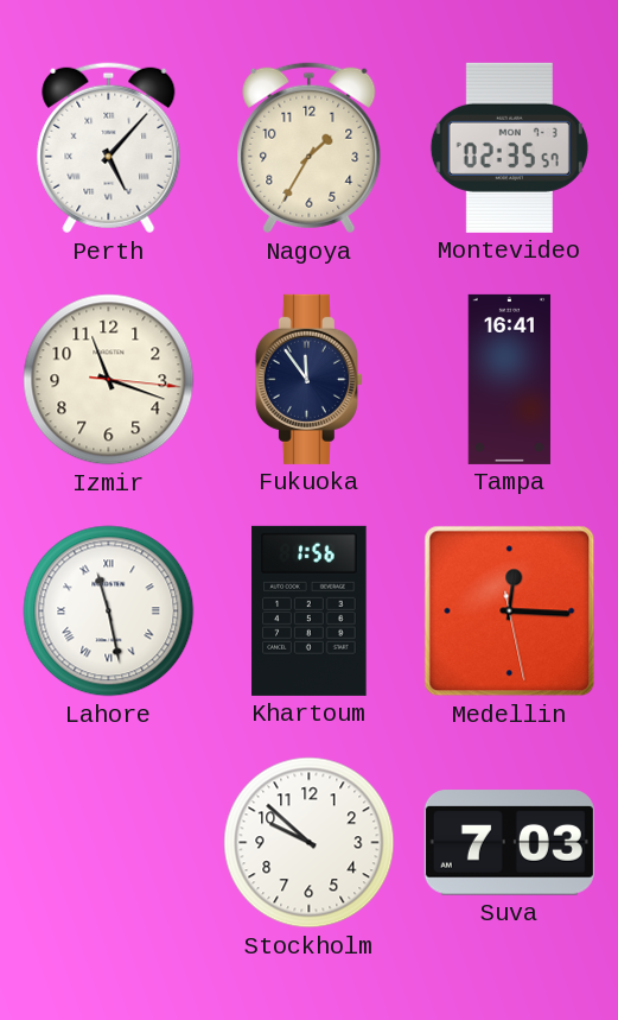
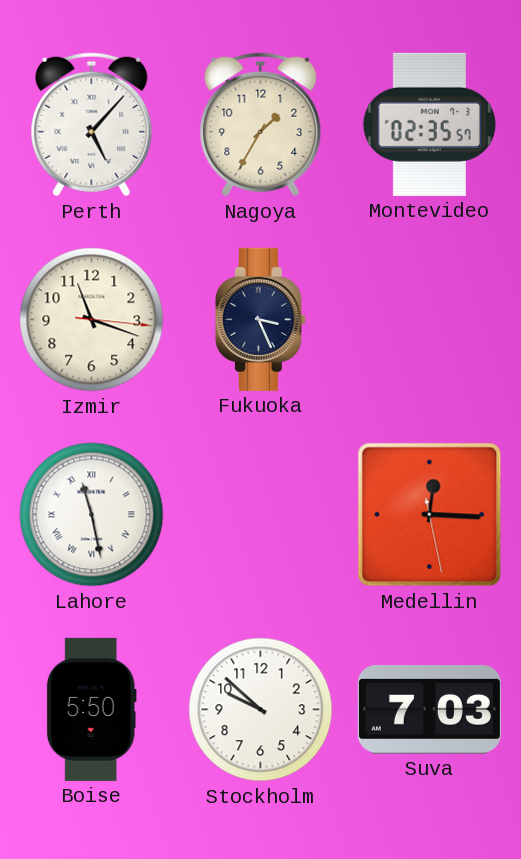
Fukuoka: 11:54 -> 3:26
Tampa: 16:41 -> none
Khartoum: 1:56 -> none
Boise: none -> 5:50
